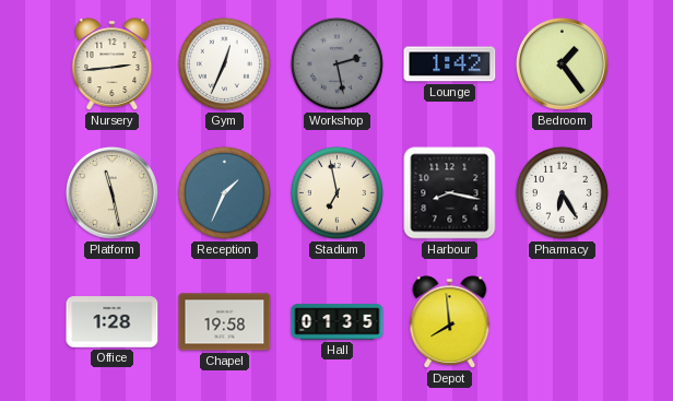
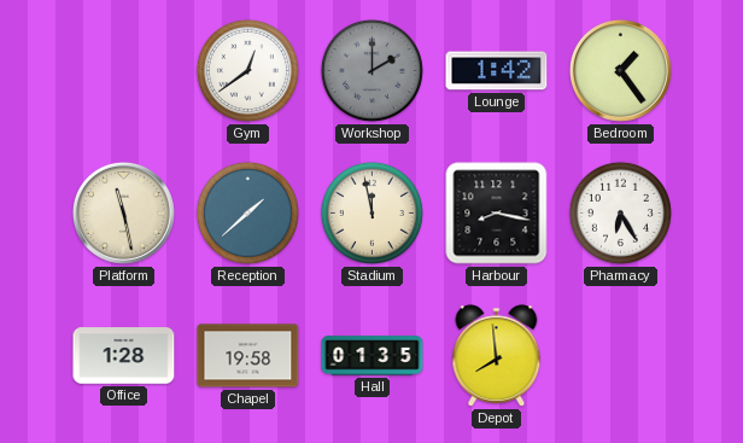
Nursery: 2:44 -> none
Gym: 12:34 -> 12:39
Workshop: 2:28 -> 2:00
Reception: 1:34 -> 1:38
Stadium: 6:58 -> 11:58
